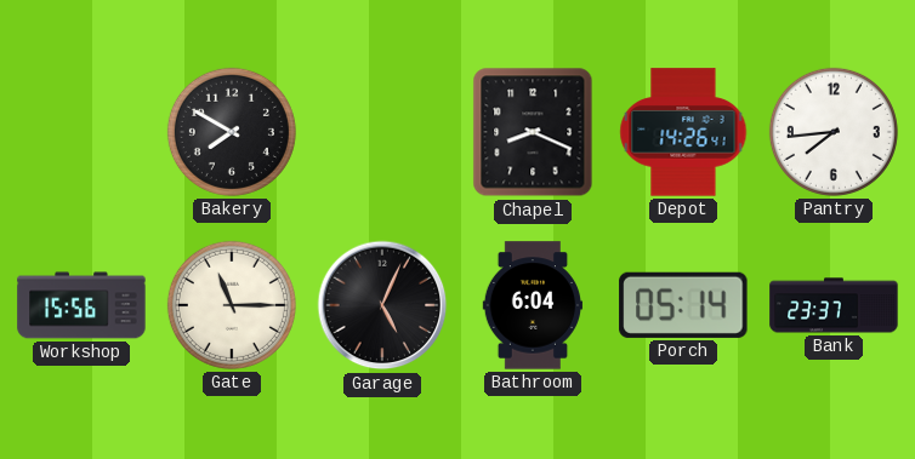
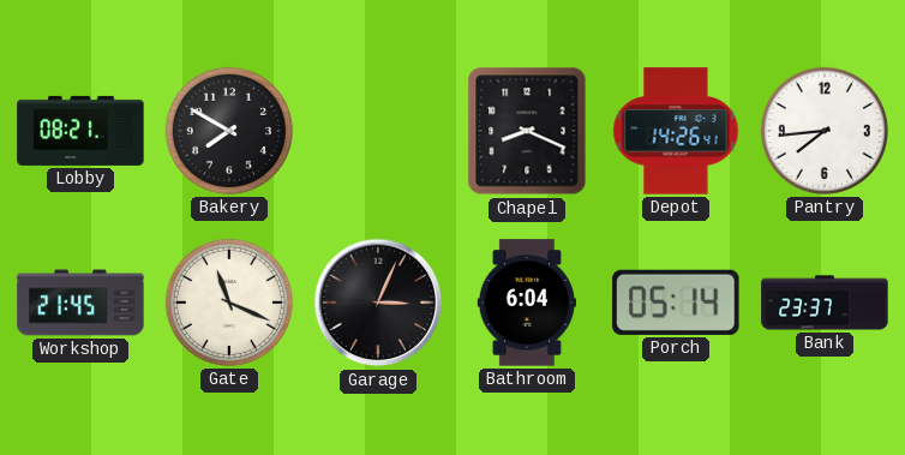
Lobby: none -> 08:21
Workshop: 15:56 -> 21:45
Gate: 11:15 -> 11:19
Garage: 5:04 -> 3:04
